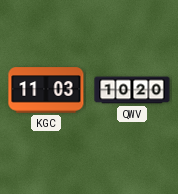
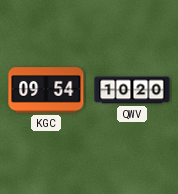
KGC: 11:03 -> 09:54
